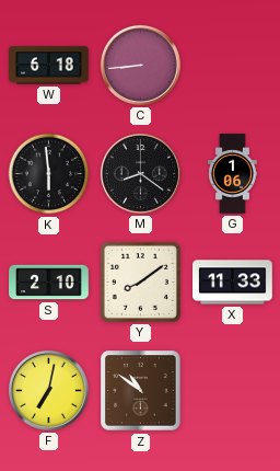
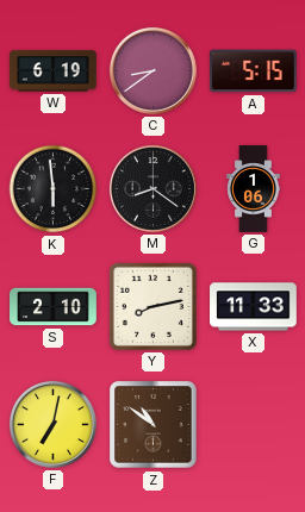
W: 6:18 -> 6:19
C: 8:44 -> 8:39
A: none -> 5:15
Y: 8:09 -> 8:13
